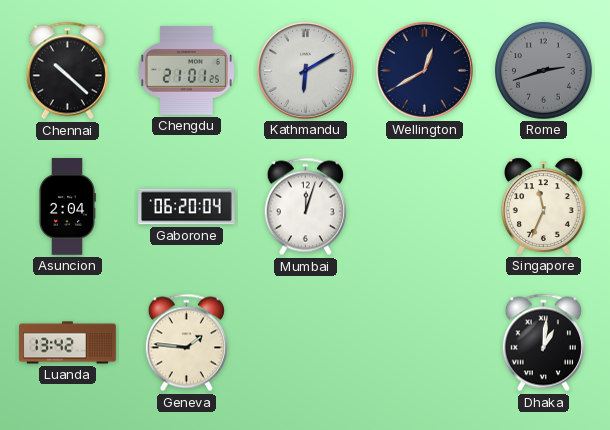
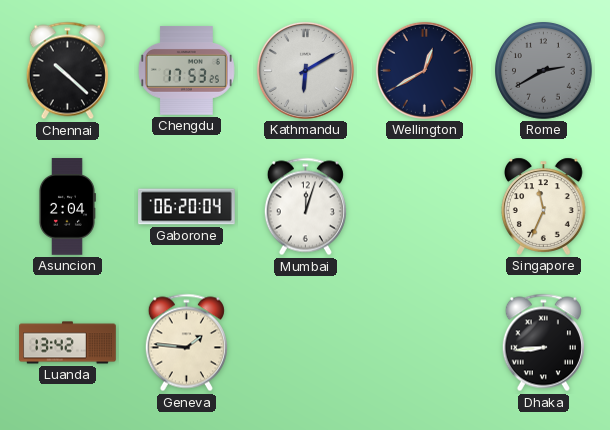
Chengdu: 21:01 -> 17:53
Rome: 2:42 -> 2:40
Dhaka: 1:01 -> 8:44
